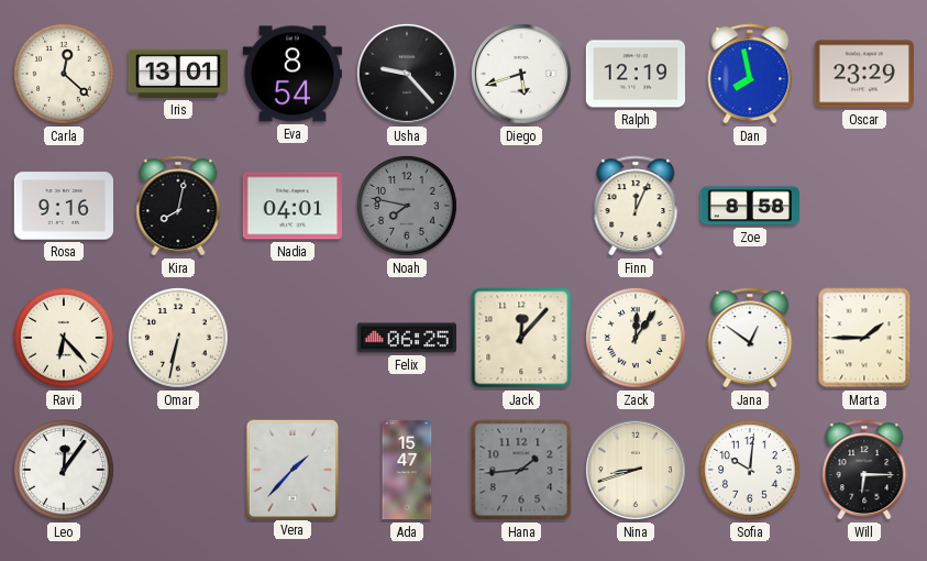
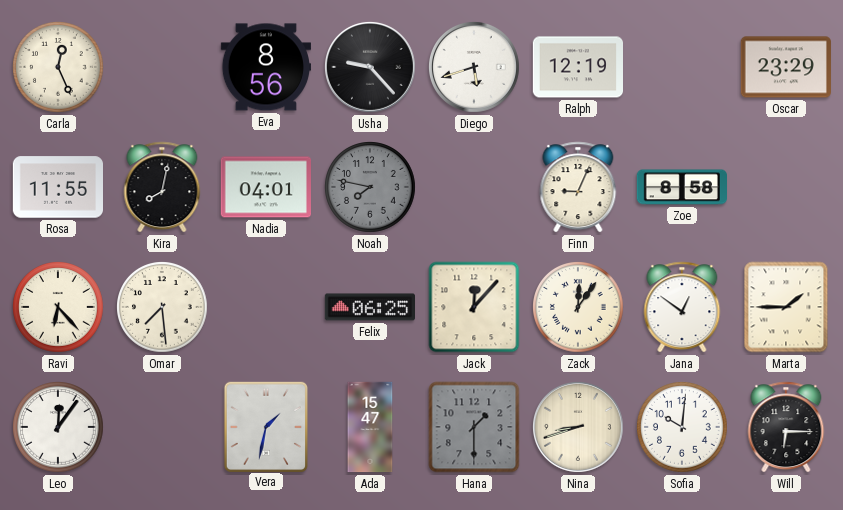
Carla: 12:22 -> 12:26
Iris: 13:01 -> none
Eva: 8:54 -> 8:56
Dan: 7:58 -> none
Rosa: 9:16 -> 11:55
Finn: 12:04 -> 9:04
Omar: 6:32 -> 7:29
Vera: 1:37 -> 1:32
Hana: 1:44 -> 1:30
